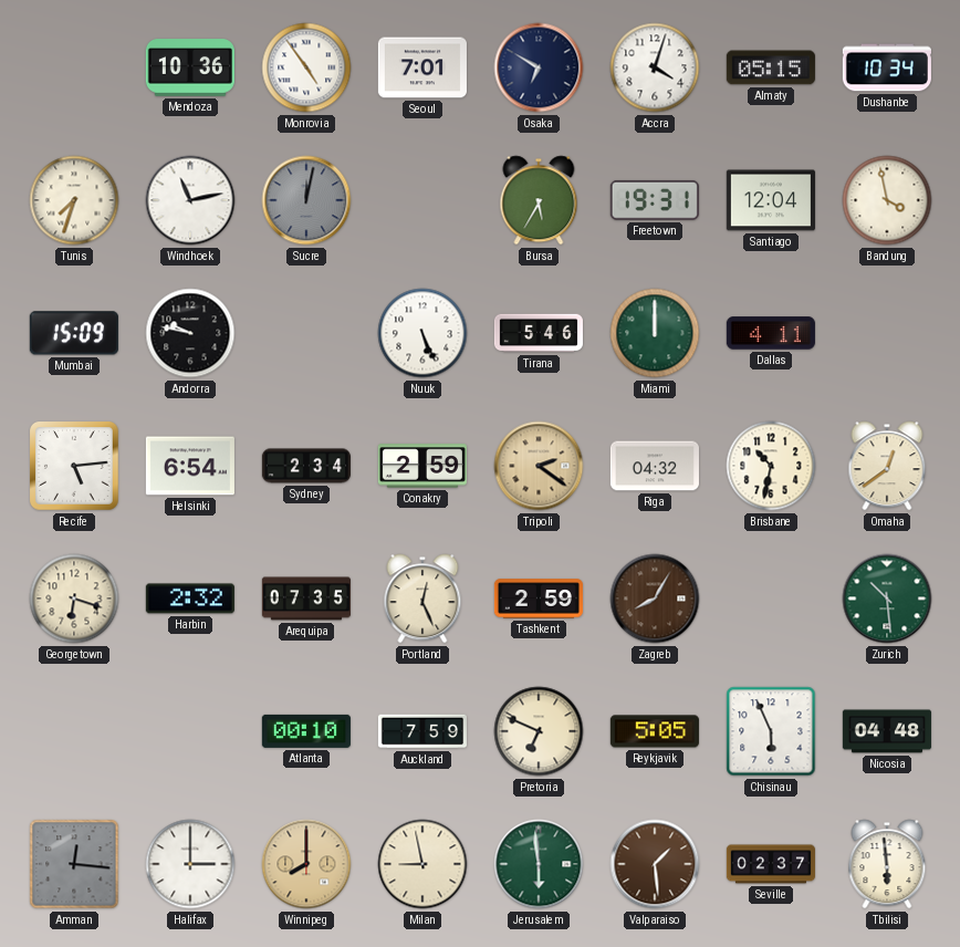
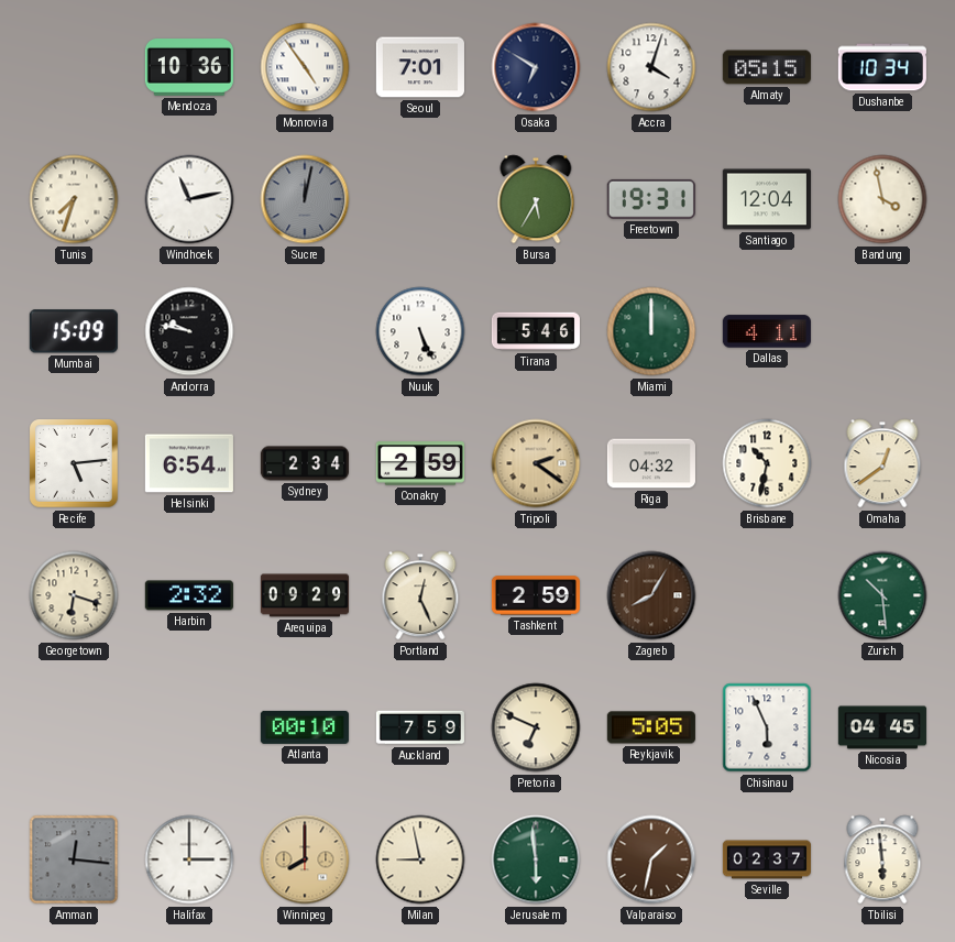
Arequipa: 07:35 -> 09:29
Nicosia: 04:48 -> 04:45
Valparaiso: 1:29 -> 1:32
